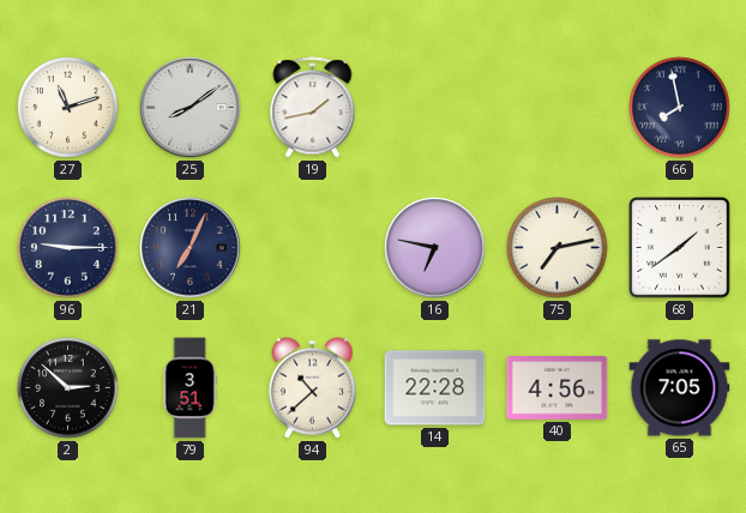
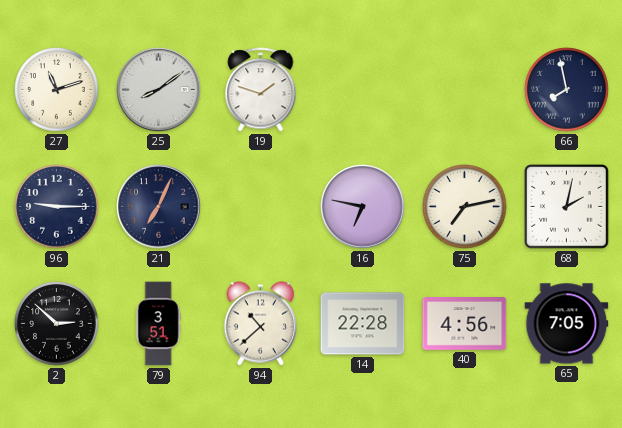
19: 1:43 -> 1:48
68: 1:39 -> 2:02
